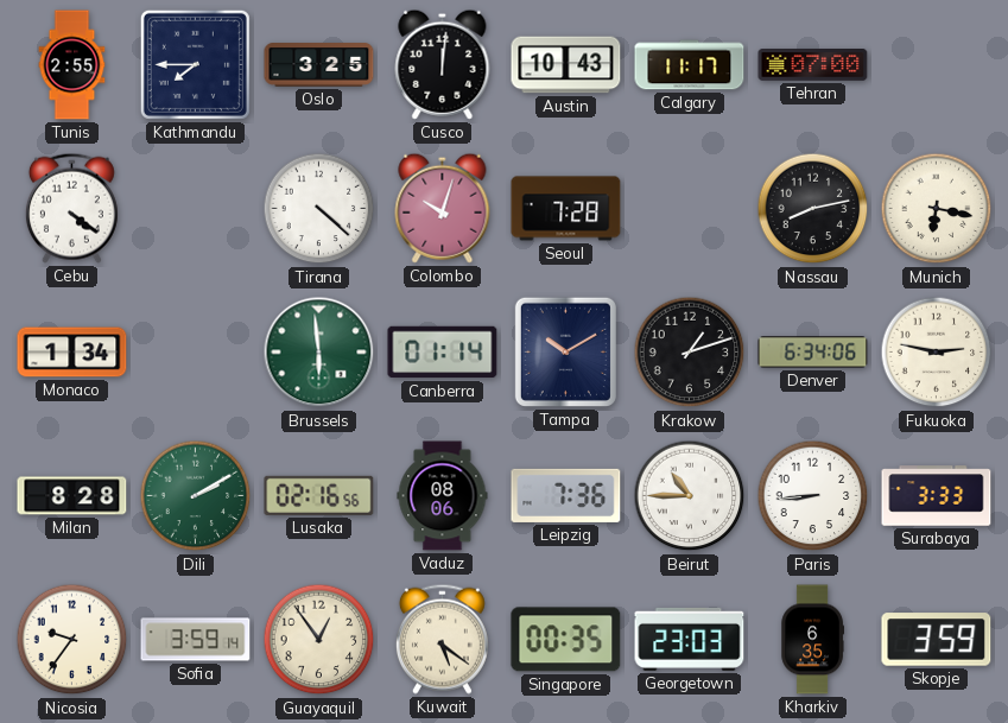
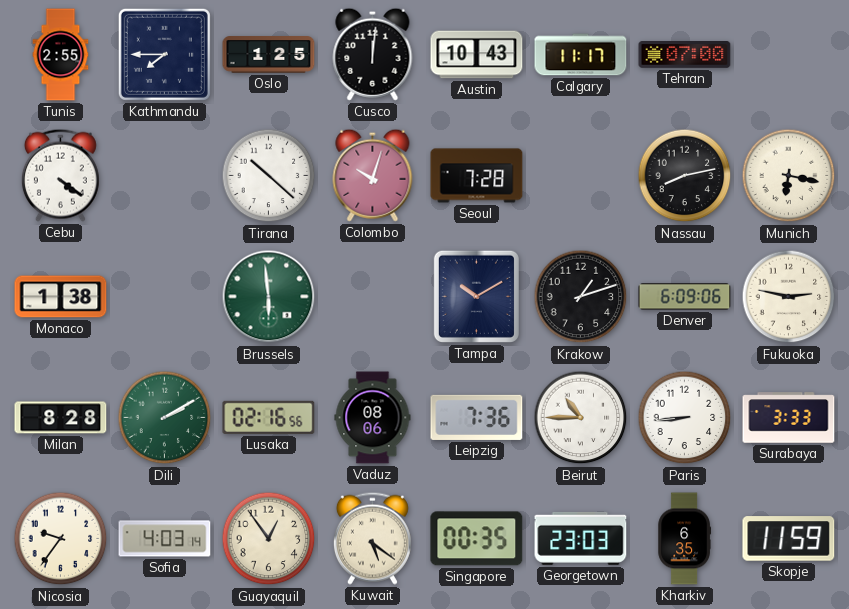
Oslo: 3:25 -> 1:25
Tirana: 4:22 -> 10:22
Monaco: 1:34 -> 1:38
Canberra: 01:14 -> none
Denver: 6:34 -> 6:09
Sofia: 3:59 -> 4:03
Skopje: 3:59 -> 11:59
